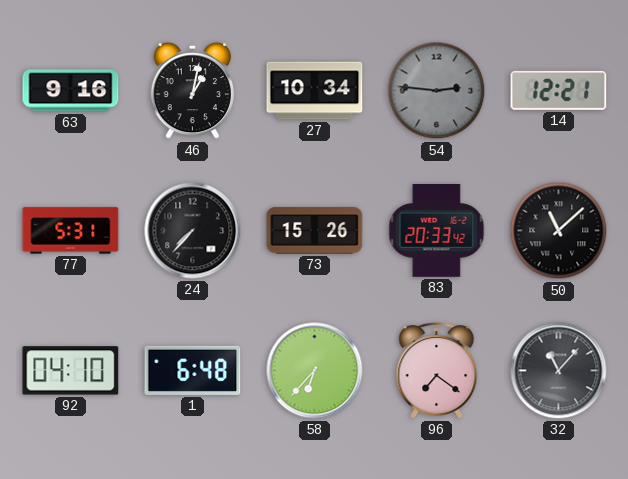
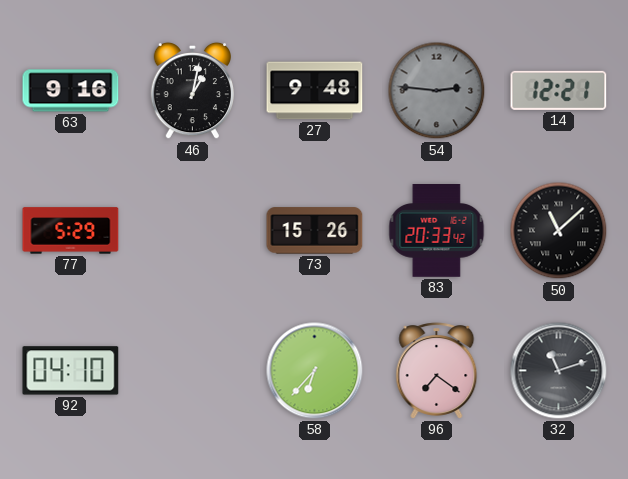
27: 10:34 -> 9:48
77: 5:31 -> 5:29
24: 7:37 -> none
1: 6:48 -> none
32: 11:07 -> 11:12
